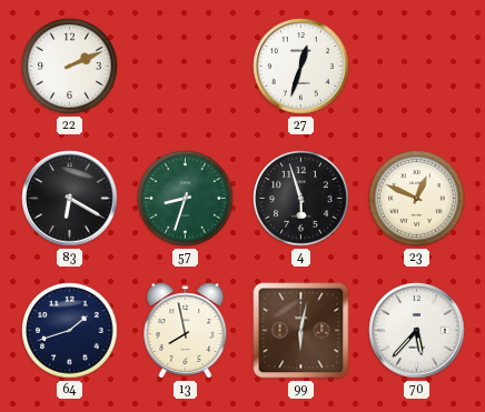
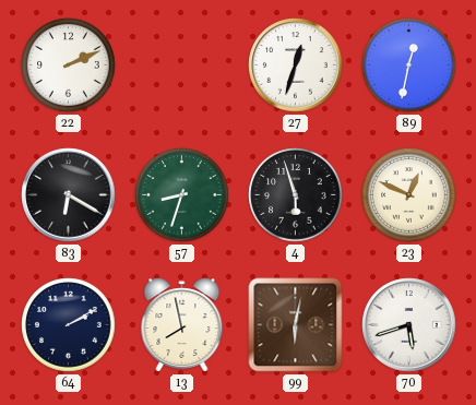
89: none -> 12:32
64: 1:42 -> 2:10
70: 5:37 -> 5:42
